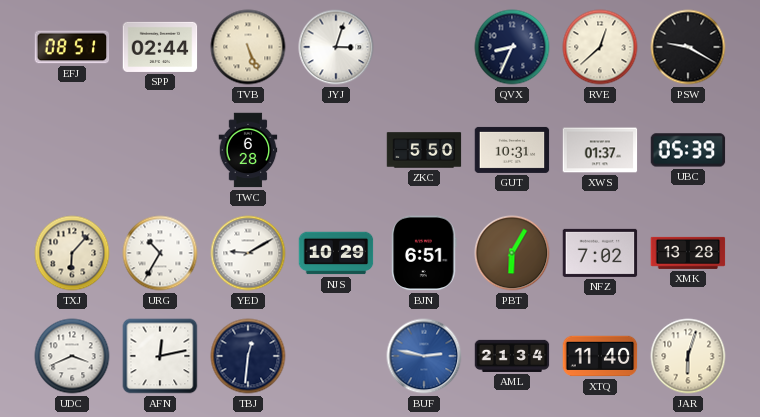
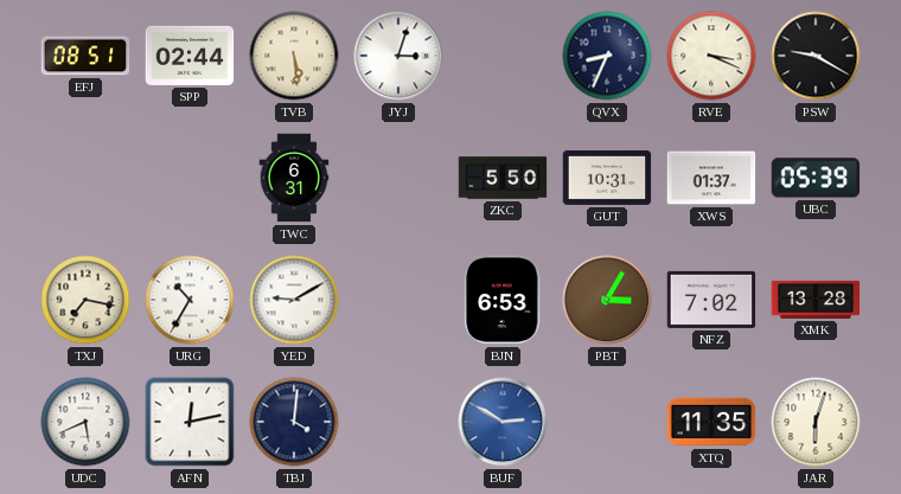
TVB: 5:26 -> 5:29
RVE: 12:38 -> 3:19
TWC: 6:28 -> 6:31
TXJ: 6:07 -> 7:17
NJS: 10:29 -> none
BJN: 6:51 -> 6:53
PBT: 6:05 -> 3:05
UDC: 3:41 -> 5:41
TBJ: 12:31 -> 4:01
BUF: 2:47 -> 2:50
AML: 21:34 -> none
XTQ: 11:40 -> 11:35
